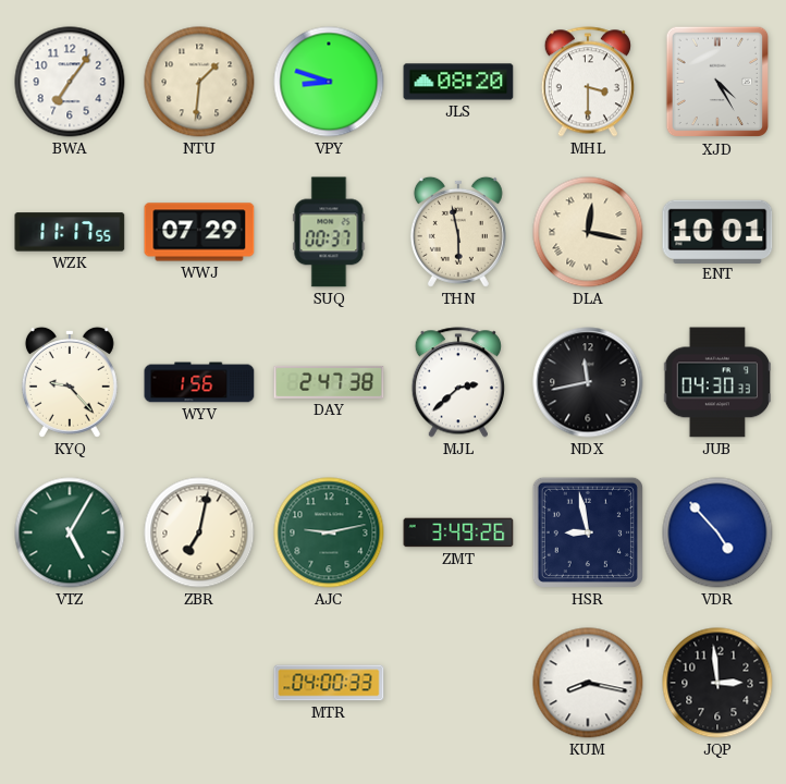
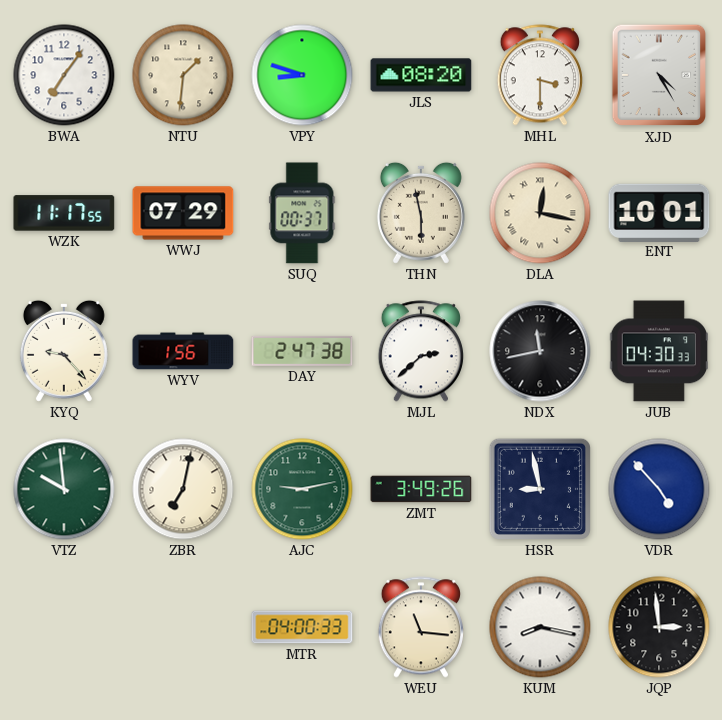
VTZ: 5:05 -> 9:59
WEU: none -> 11:16
